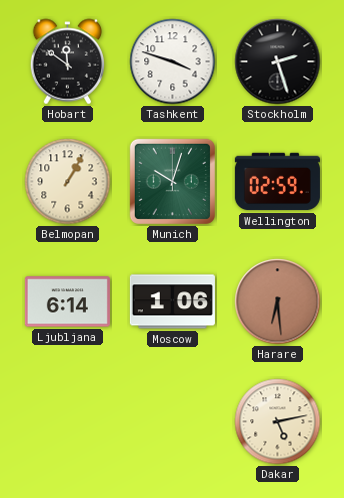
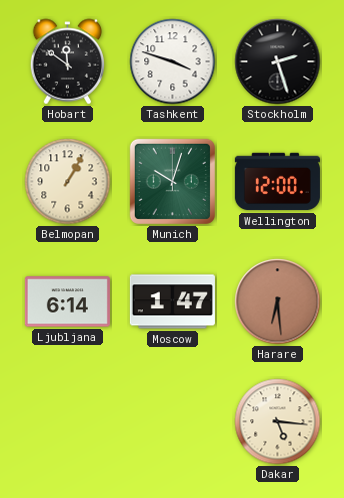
Wellington: 02:59 -> 12:00
Moscow: 1:06 -> 1:47
Dakar: 5:13 -> 5:16
